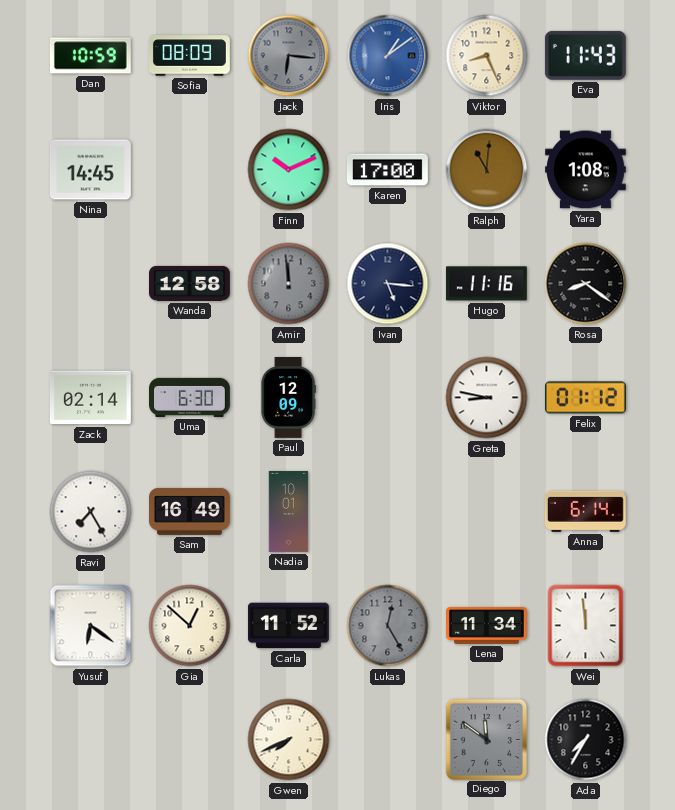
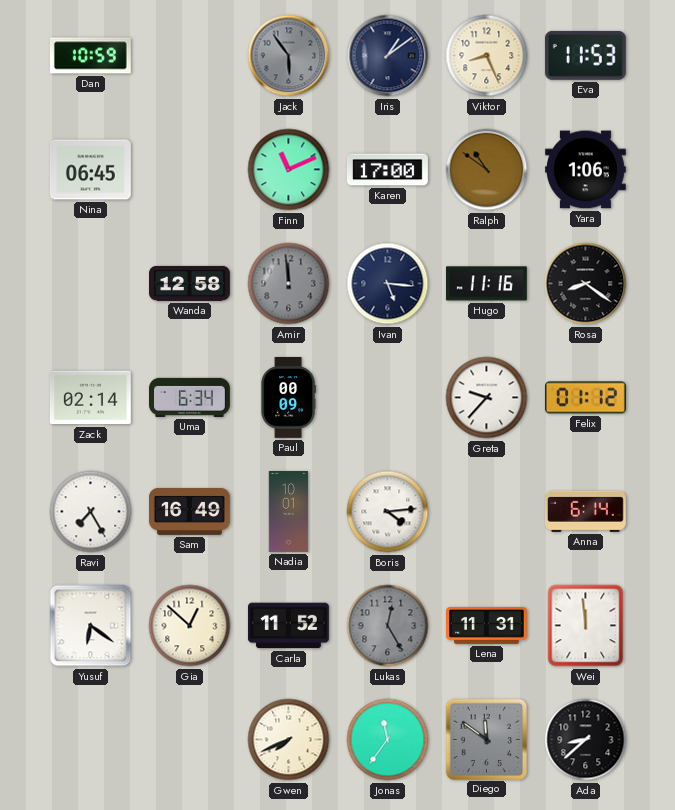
Sofia: 08:09 -> none
Jack: 6:16 -> 5:54
Iris dial: blue -> navy
Eva: 11:43 -> 11:53
Nina: 14:45 -> 06:45
Finn: 10:11 -> 11:11
Ralph: 11:01 -> 10:51
Yara: 1:08 -> 1:06
Uma: 6:30 -> 6:34
Paul: 12:09 -> 00:09
Greta: 8:47 -> 9:37
Boris: none -> 4:14
Lena: 11:34 -> 11:31
Jonas: none -> 11:36
Ada: 7:35 -> 8:38
